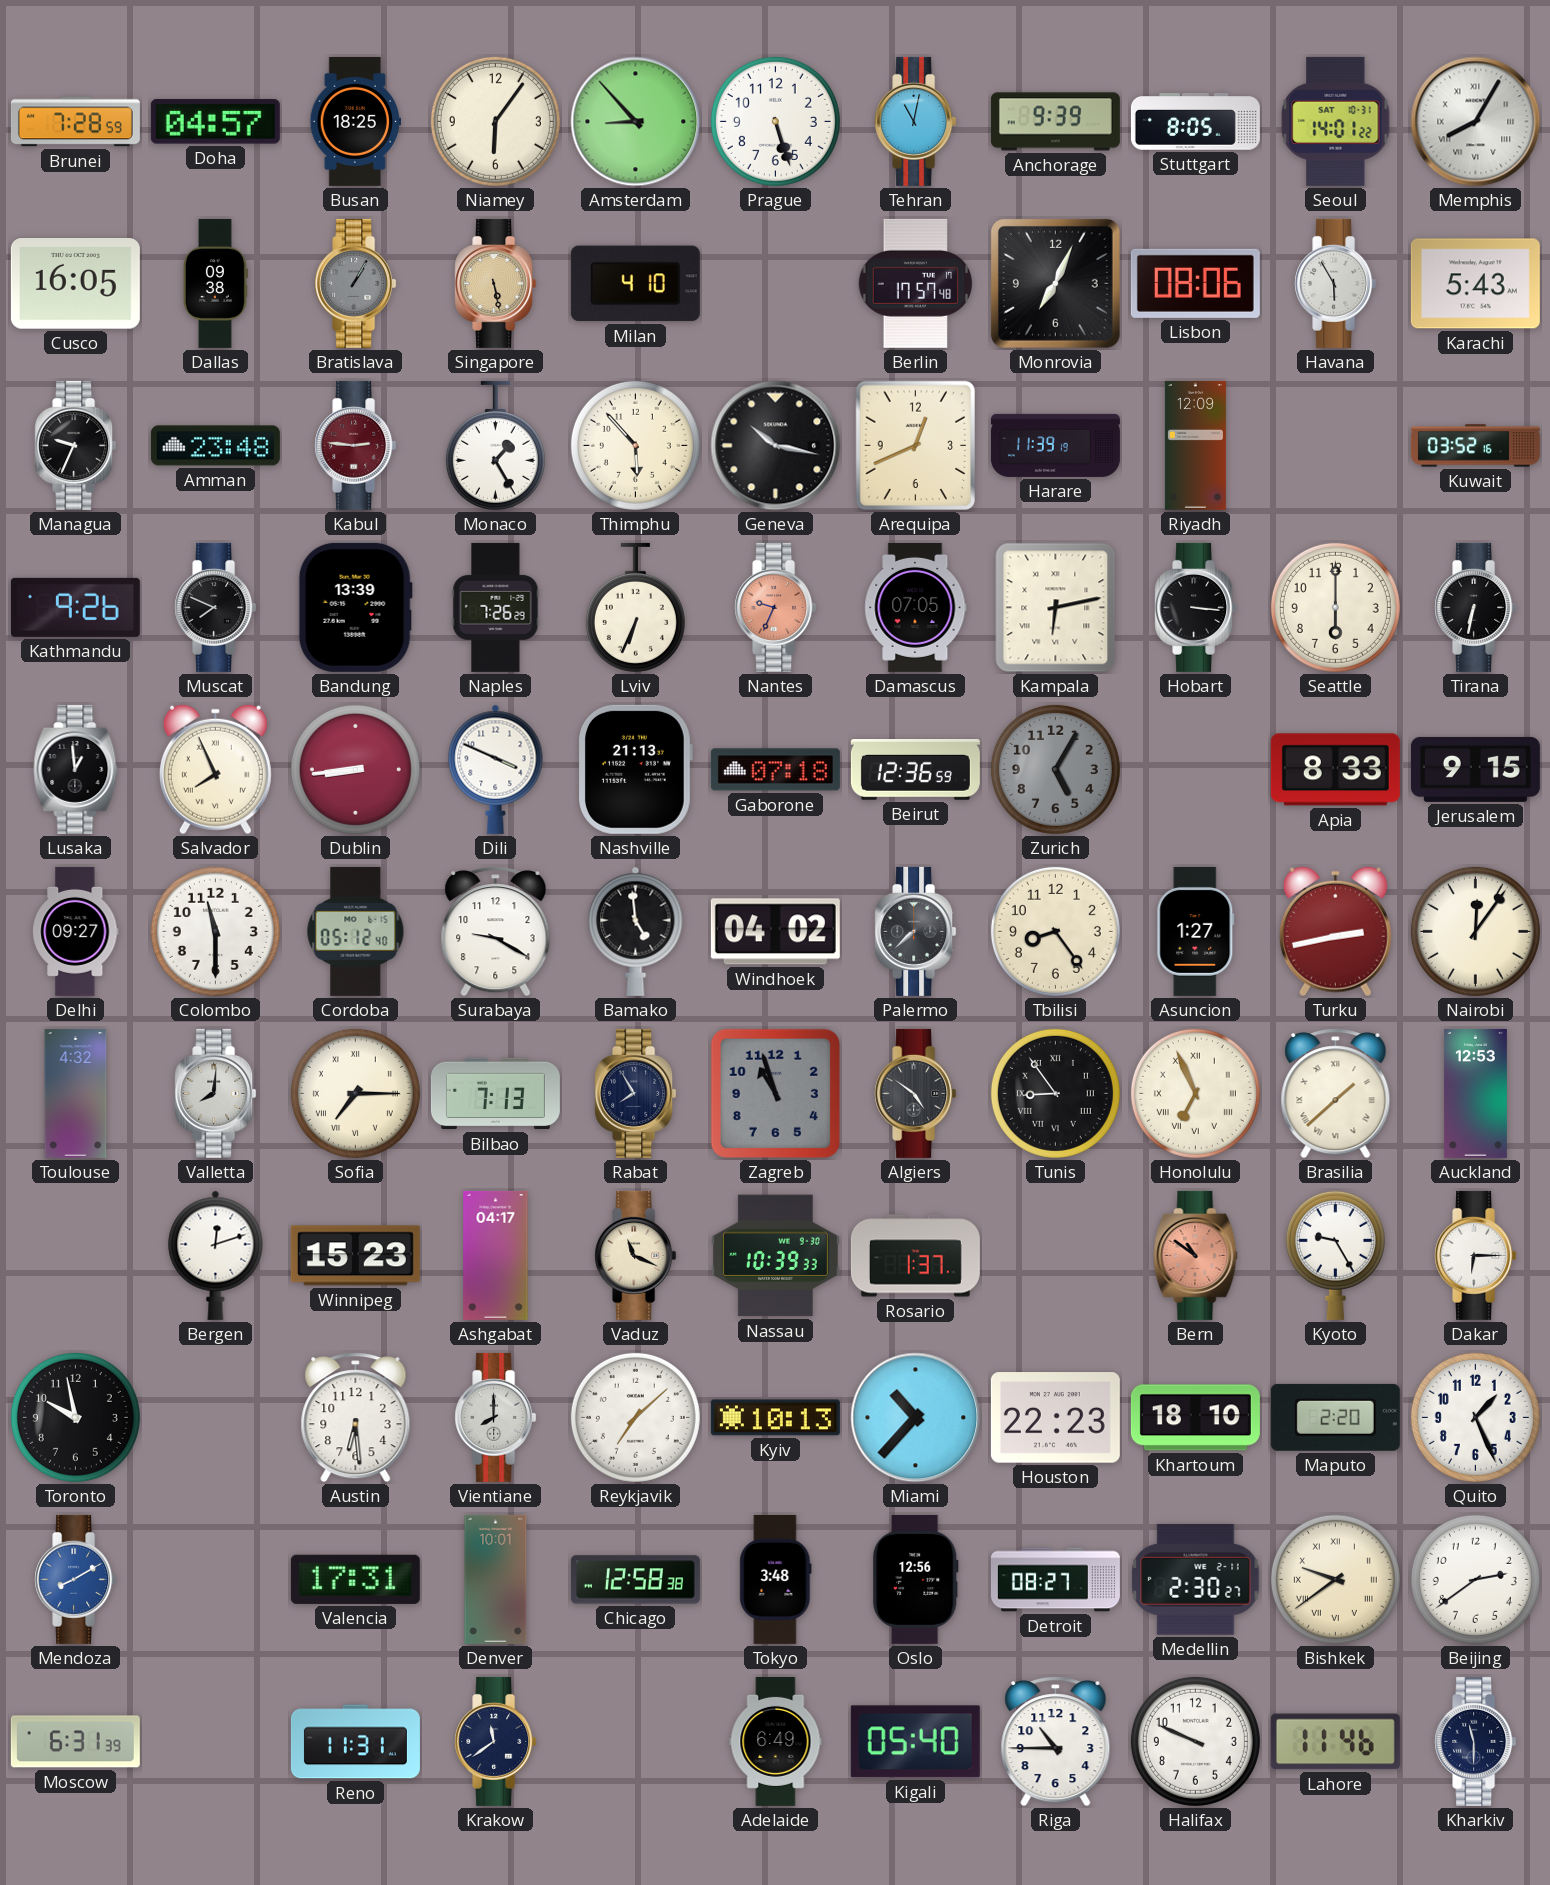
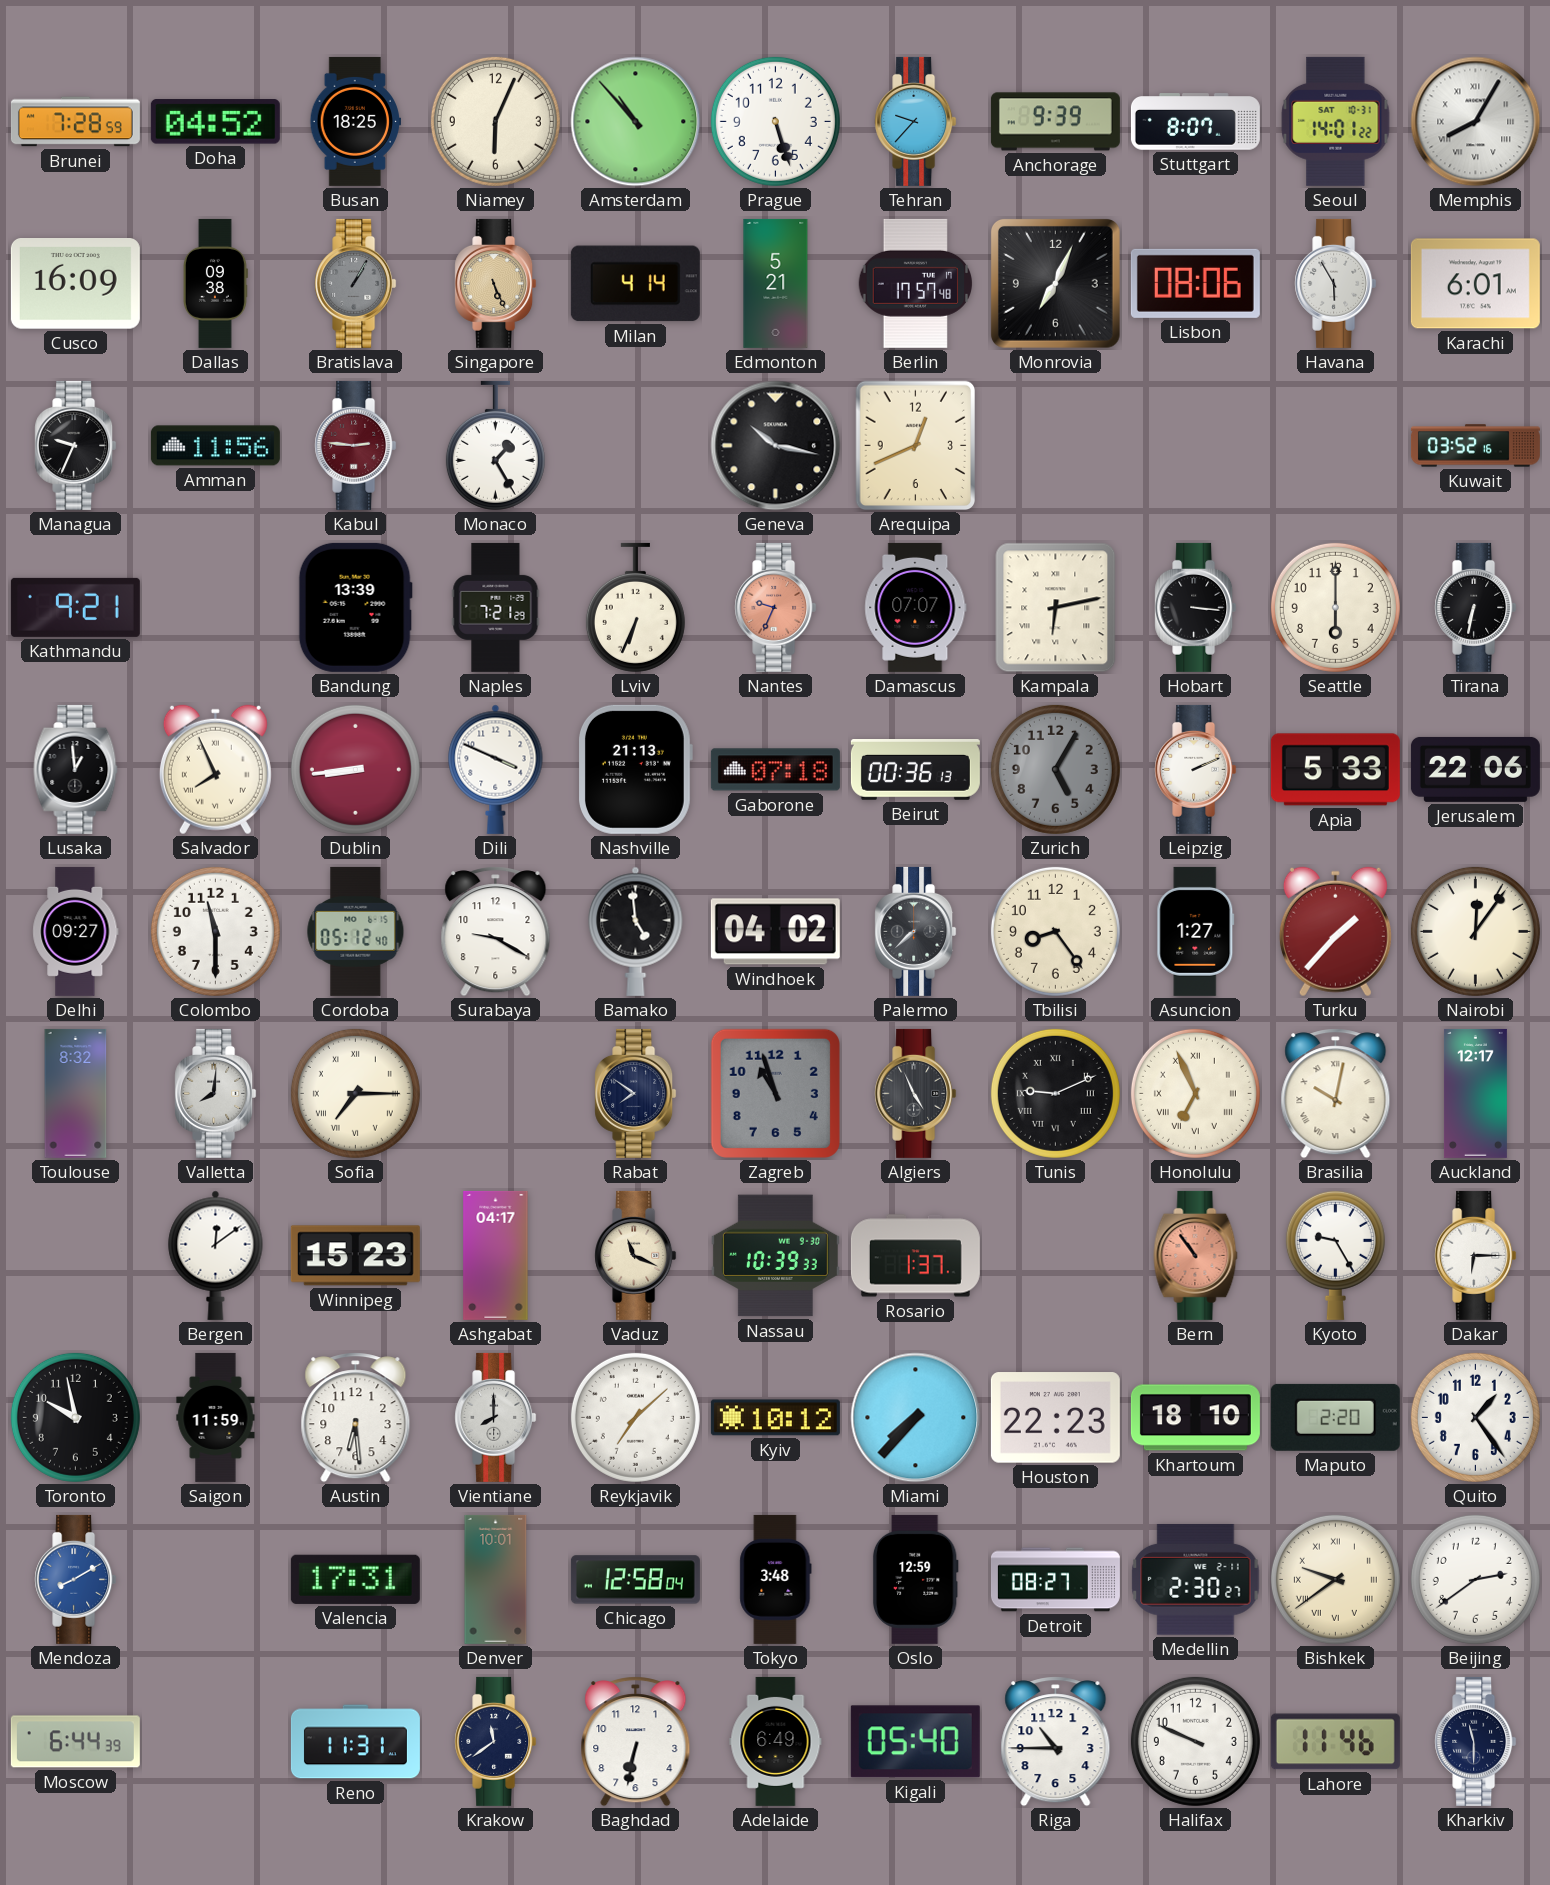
Doha: 04:57 -> 04:52
Niamey: 6:06 -> 6:04
Amsterdam: 8:53 -> 10:53
Tehran: 11:02 -> 9:37
Stuttgart: 8:05 -> 8:07
Cusco: 16:05 -> 16:09
Singapore: 5:28 -> 5:26
Milan: 4:10 -> 4:14
Edmonton: none -> 5:21
Karachi: 5:43 -> 6:01
Amman: 23:48 -> 11:56
Thimphu: 5:53 -> none
Harare: 11:39 -> none
Riyadh: 12:09 -> none
Kathmandu: 9:26 -> 9:21
Muscat: 7:49 -> none
Naples: 7:26 -> 7:21
Damascus: 07:05 -> 07:07
Beirut: 12:36 -> 00:36
Leipzig: none -> 2:11
Apia: 8:33 -> 5:33
Jerusalem: 9:15 -> 22:06
Turku: 2:43 -> 1:37
Toulouse: 4:32 -> 8:32
Bilbao: 7:13 -> none
Rabat: 7:55 -> 7:51
Algiers: 4:51 -> 4:56
Tunis: 8:54 -> 9:11
Brasilia: 1:38 -> 10:02
Auckland: 12:53 -> 12:17
Bergen: 12:12 -> 12:09
Bern: 10:51 -> 10:54
Saigon: none -> 11:59
Kyiv: 10:13 -> 10:12
Miami: 10:37 -> 7:37
Quito: 1:26 -> 1:24
Chicago: 12:58:38 -> 12:58:04
Oslo: 12:56 -> 12:59
Moscow: 6:31 -> 6:44
Baghdad: none -> 6:32
